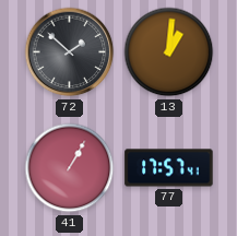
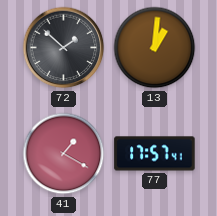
41: 1:05 -> 1:20
